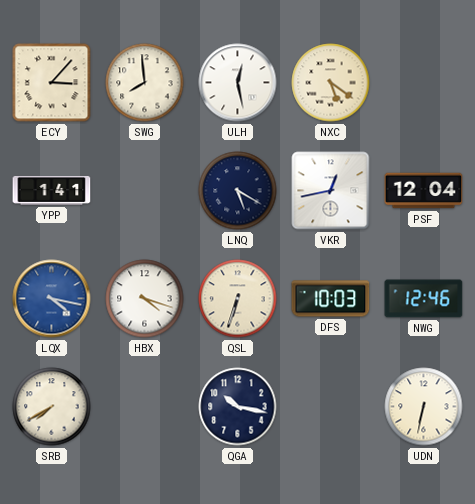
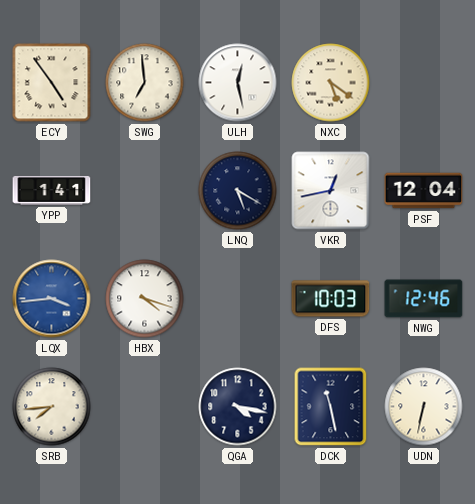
ECY: 3:07 -> 4:54
SWG: 7:59 -> 6:59
LQX: 4:17 -> 3:44
QSL: 6:33 -> none
SRB: 7:40 -> 7:44
QGA: 10:17 -> 4:17
DCK: none -> 11:28
